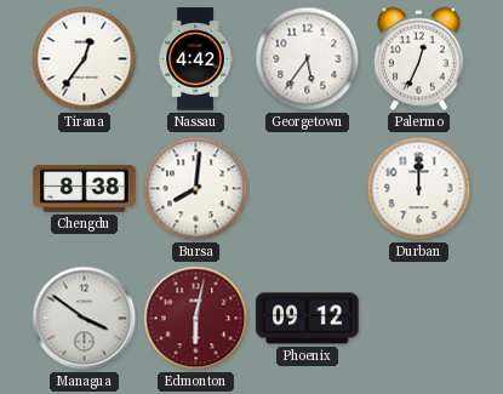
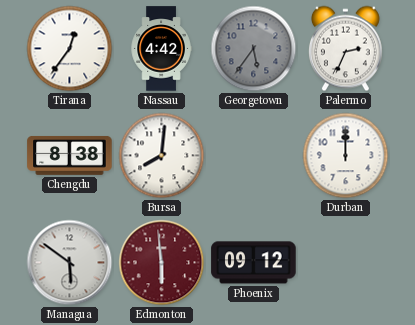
Georgetown dial: white -> grey
Palermo: 12:34 -> 2:34
Managua: 3:51 -> 5:51
Edmonton: 6:02 -> 5:59
